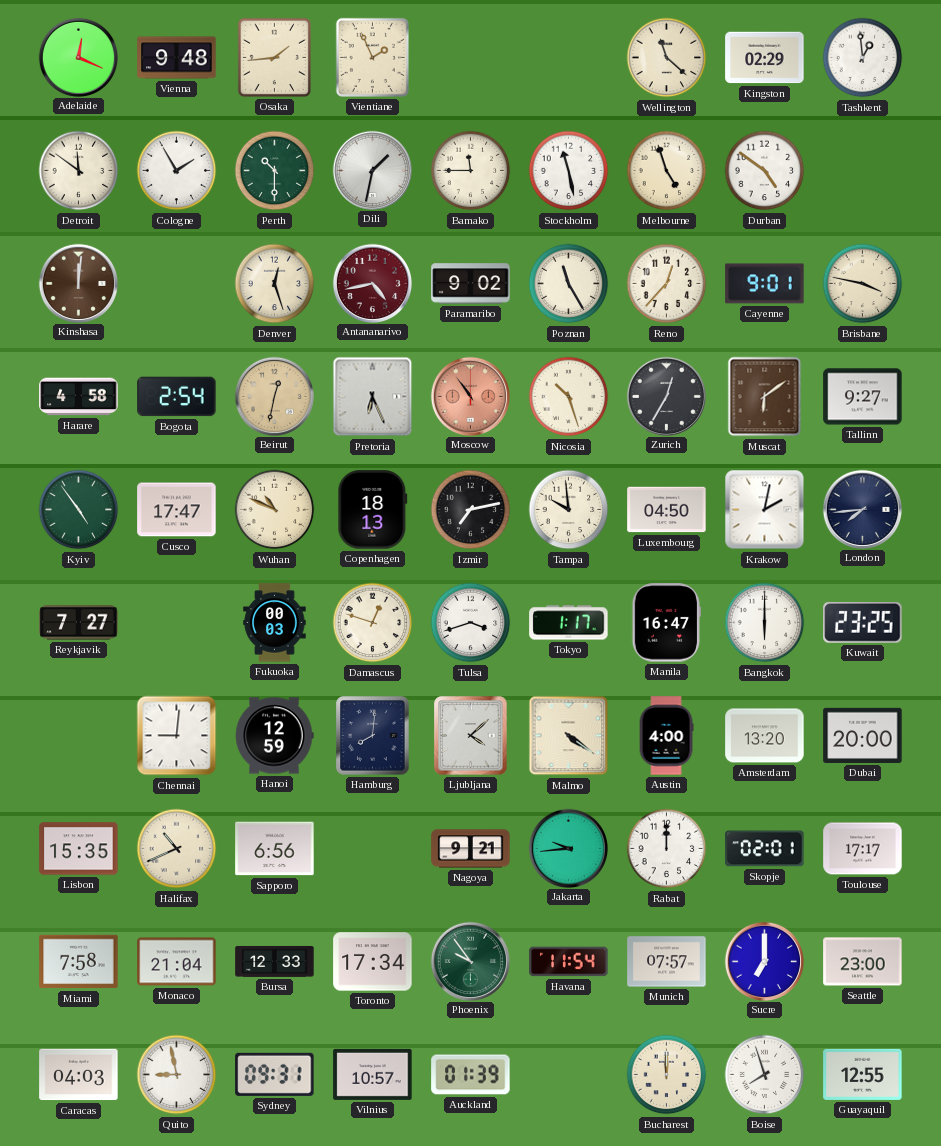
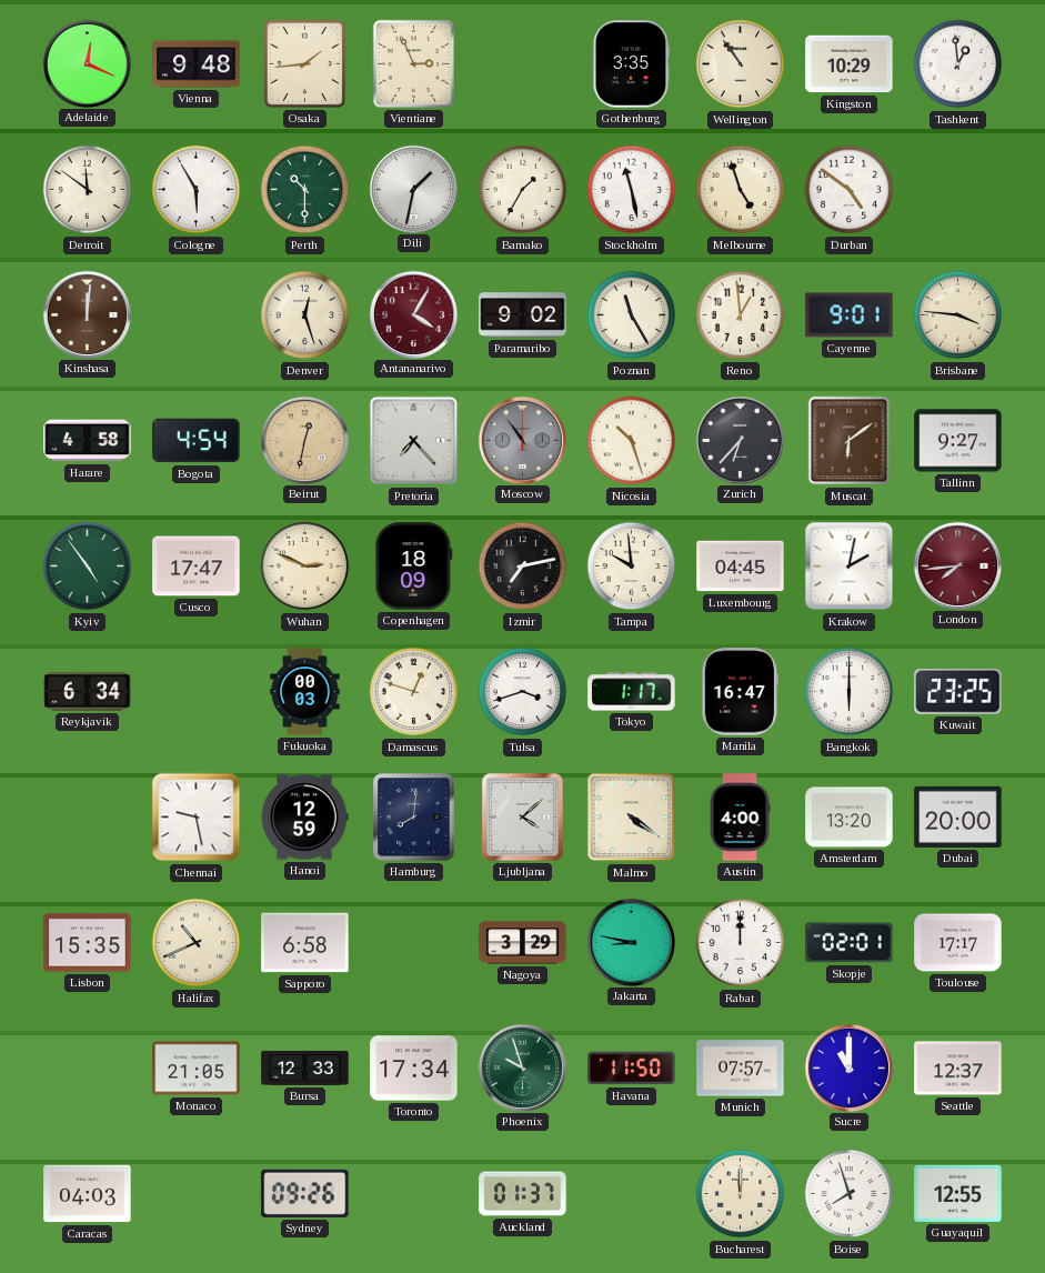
Vientiane: 1:56 -> 2:56
Gothenburg: none -> 3:35
Wellington: 11:22 -> 10:54
Kingston: 02:29 -> 10:29
Cologne: 1:55 -> 5:55
Bamako: 11:45 -> 1:35
Antananarivo: 4:43 -> 4:05
Reno: 12:37 -> 12:59
Brisbane: 3:47 -> 3:46
Bogota: 2:54 -> 4:54
Pretoria: 6:26 -> 7:23
Moscow dial: salmon -> grey
Zurich: 12:35 -> 6:37
Wuhan: 10:49 -> 2:49
Copenhagen: 18:13 -> 18:09
Luxembourg: 04:50 -> 04:45
London dial: navy -> burgundy
Reykjavik: 7:27 -> 6:34
Chennai: 9:01 -> 9:28
Sapporo: 6:56 -> 6:58
Nagoya: 9:21 -> 3:29
Jakarta: 9:44 -> 8:47
Miami: 7:58 -> none
Monaco: 21:04 -> 21:05
Phoenix: 9:54 -> 9:57
Havana: 11:54 -> 11:50
Sucre: 7:00 -> 11:00
Seattle: 23:00 -> 12:37
Quito: 8:58 -> none
Sydney: 09:31 -> 09:26
Vilnius: 10:57 -> none
Auckland: 01:39 -> 01:37
